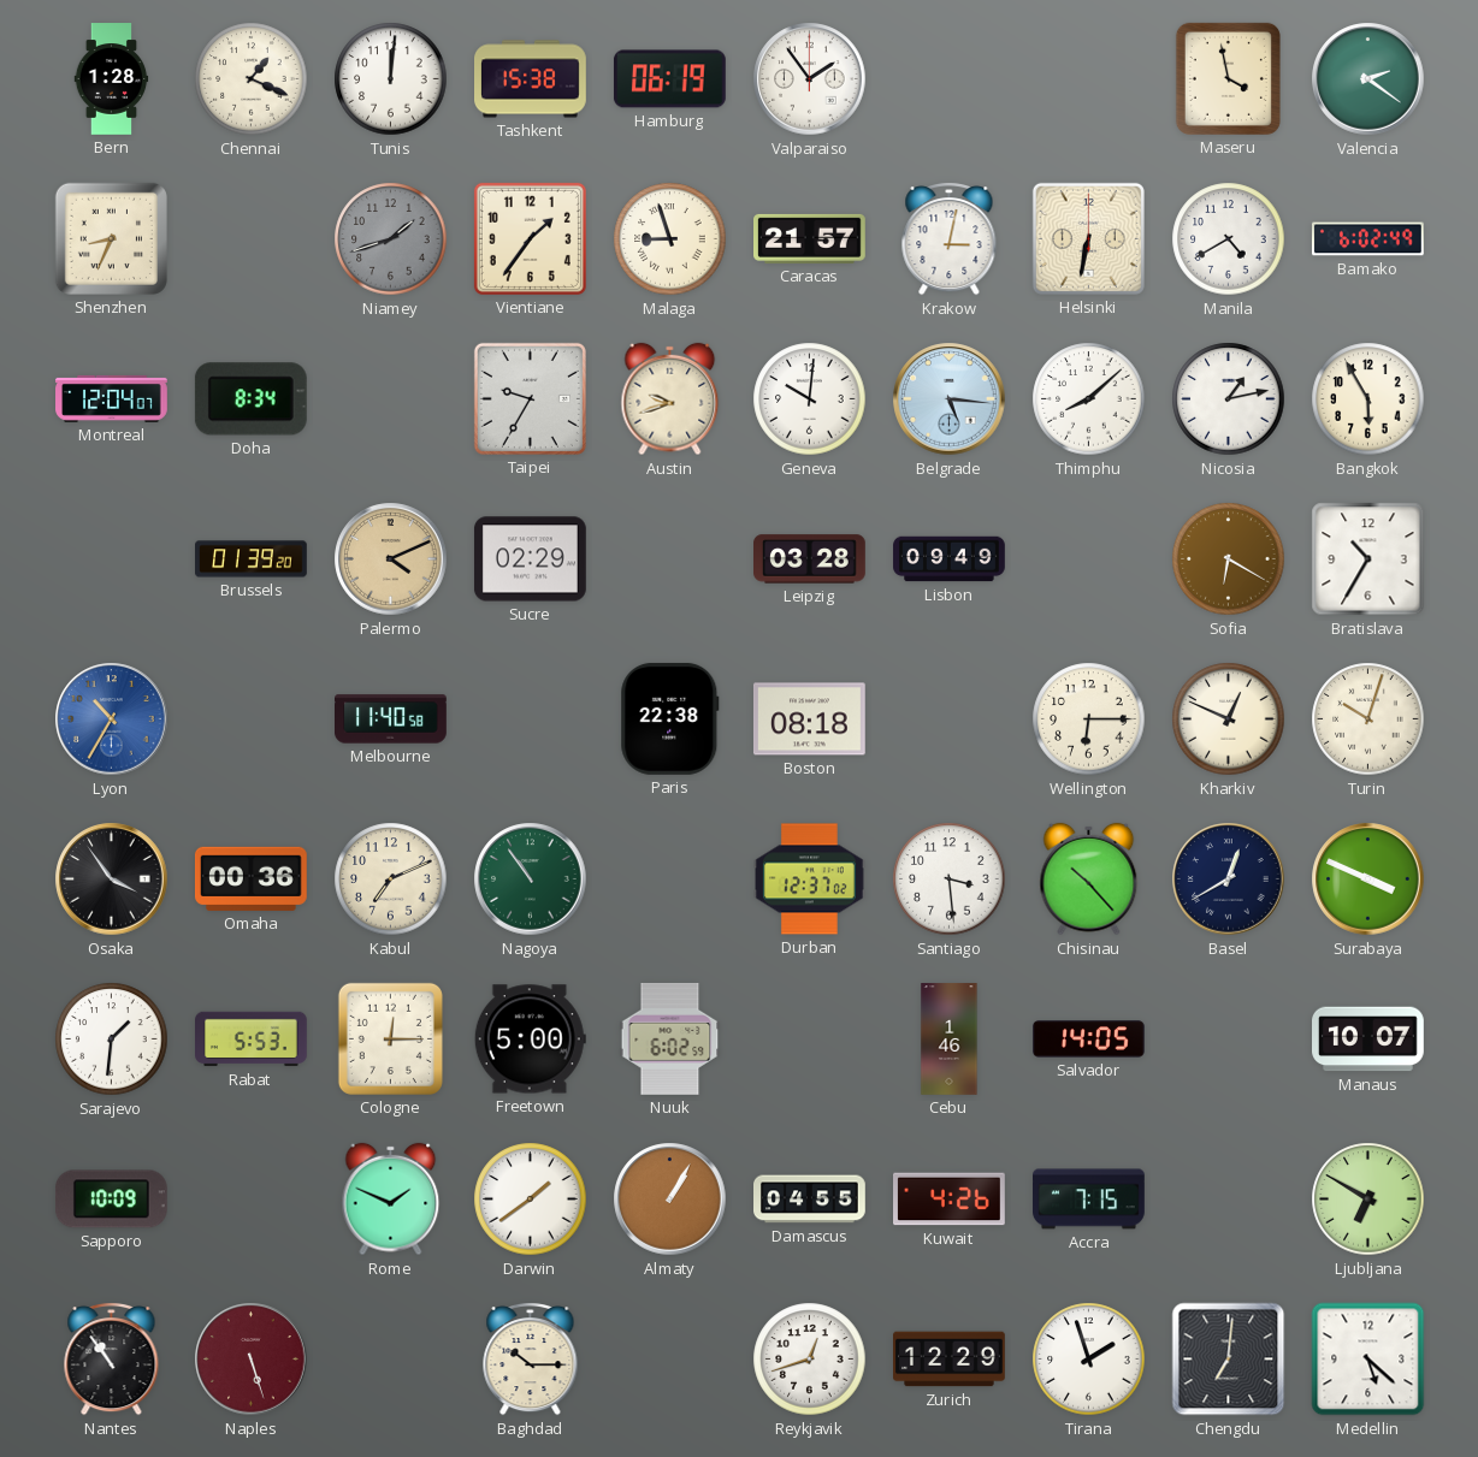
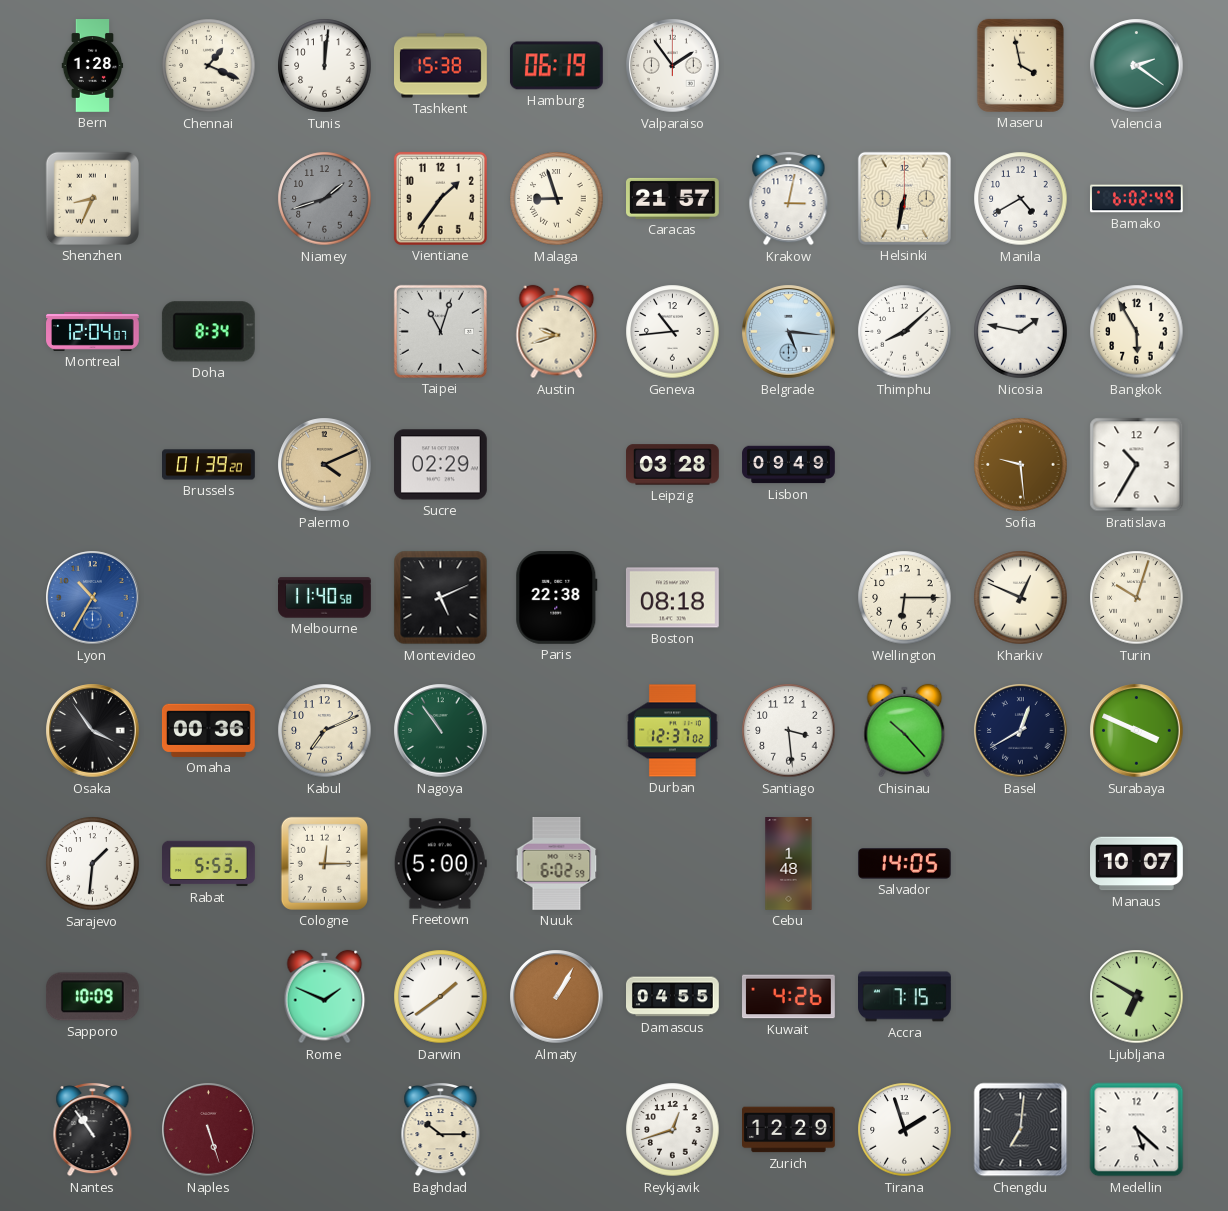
Taipei: 9:35 -> 11:03
Geneva: 10:01 -> 10:44
Nicosia: 1:13 -> 1:47
Sofia: 6:20 -> 9:29
Montevideo: none -> 5:11
Cebu: 1:46 -> 1:48
